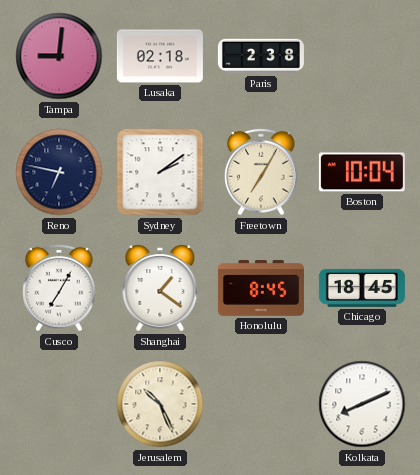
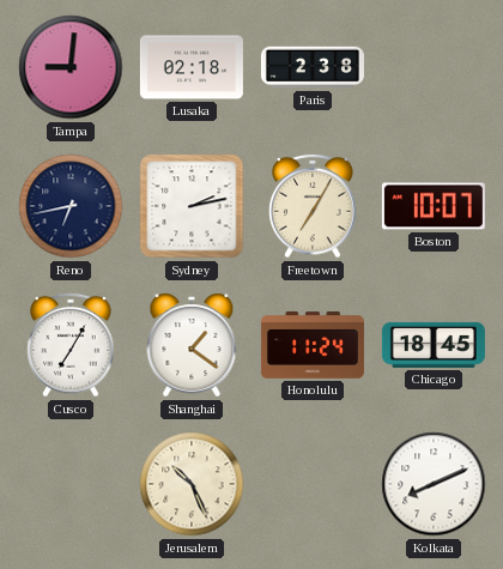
Reno: 6:47 -> 6:43
Sydney: 2:09 -> 2:13
Boston: 10:04 -> 10:07
Honolulu: 8:45 -> 11:24
